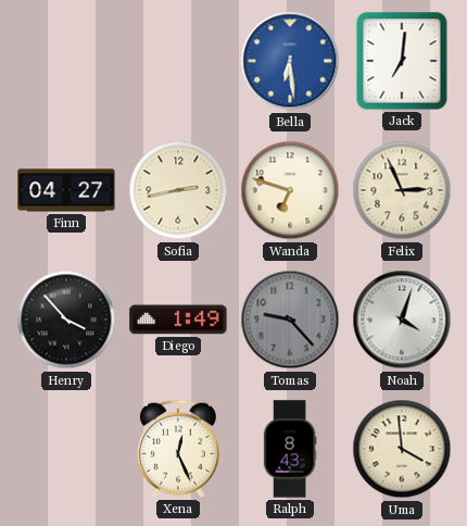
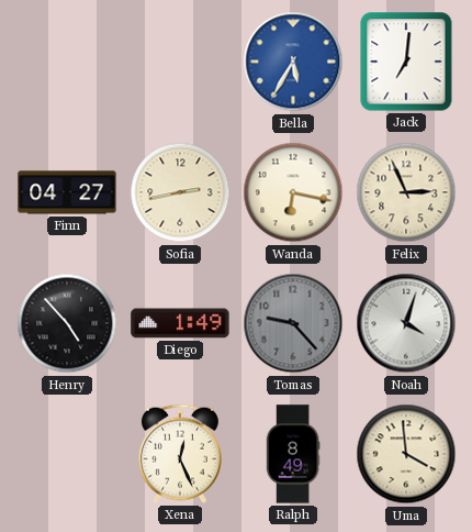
Bella: 6:29 -> 5:35
Wanda: 6:48 -> 6:17
Henry: 3:53 -> 4:53
Ralph: 8:43 -> 8:49
